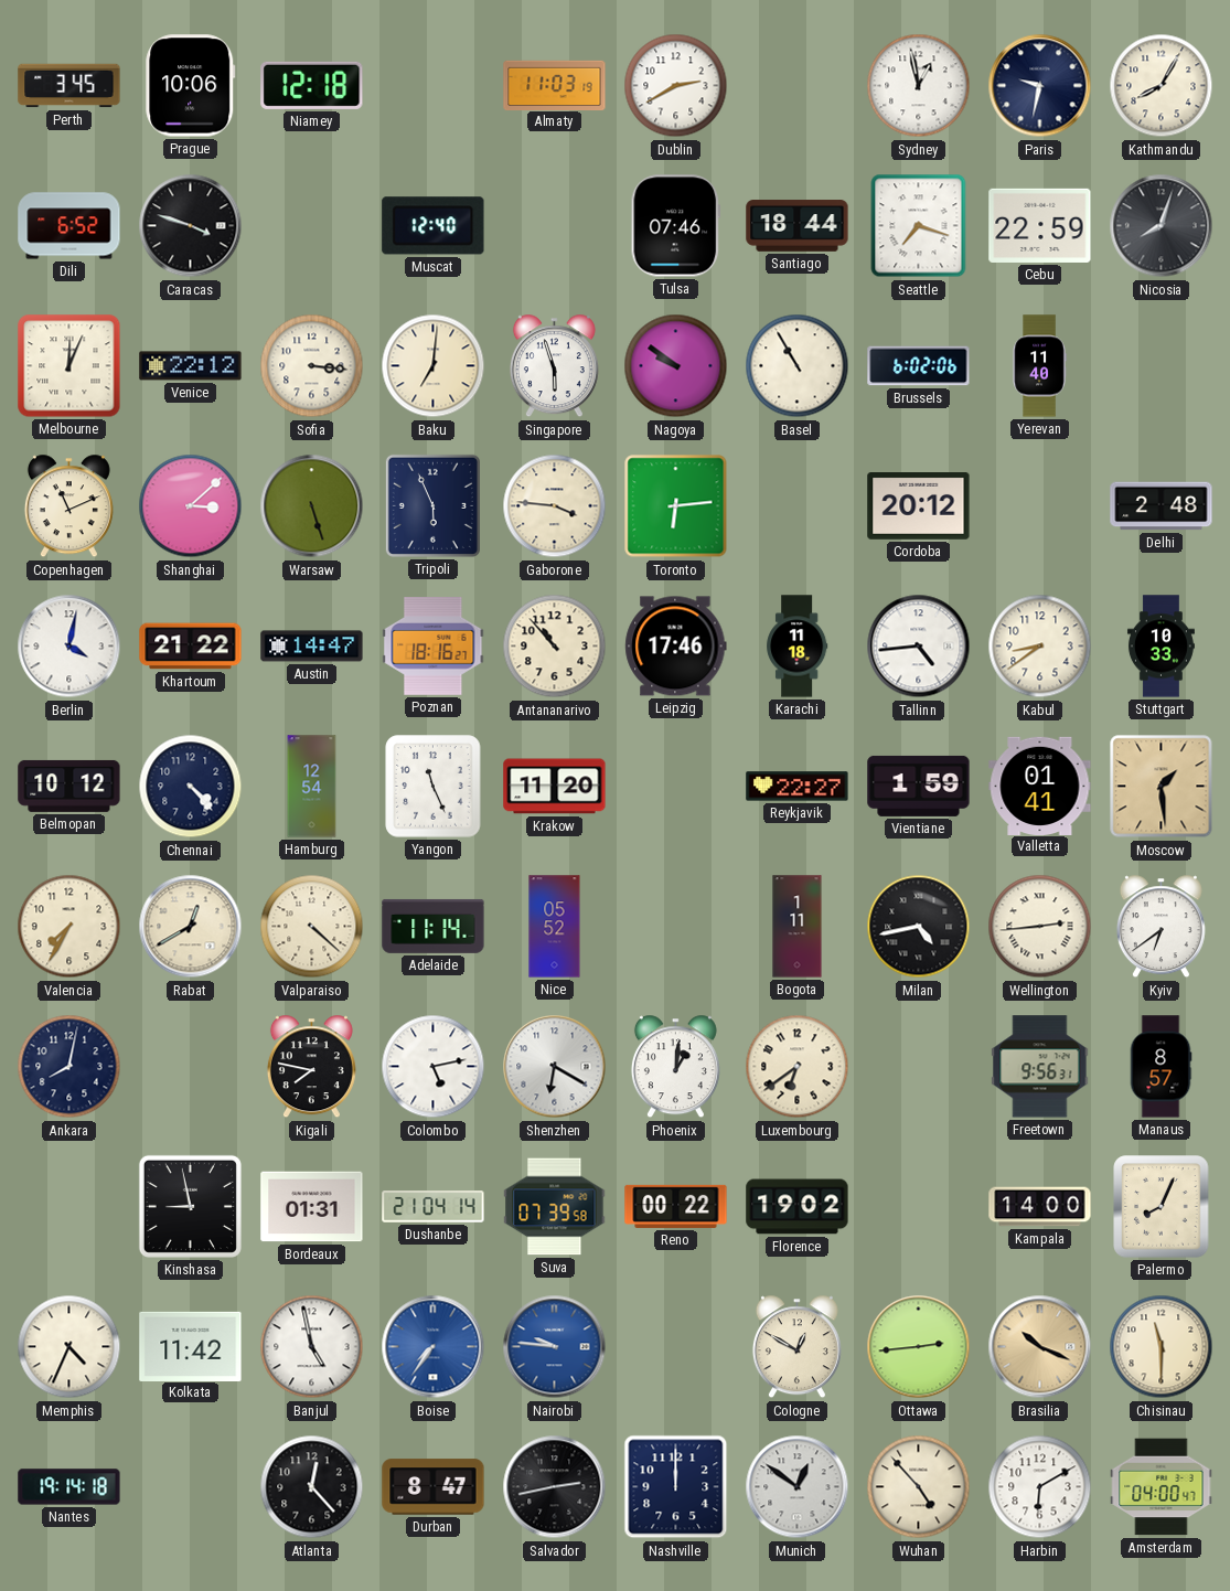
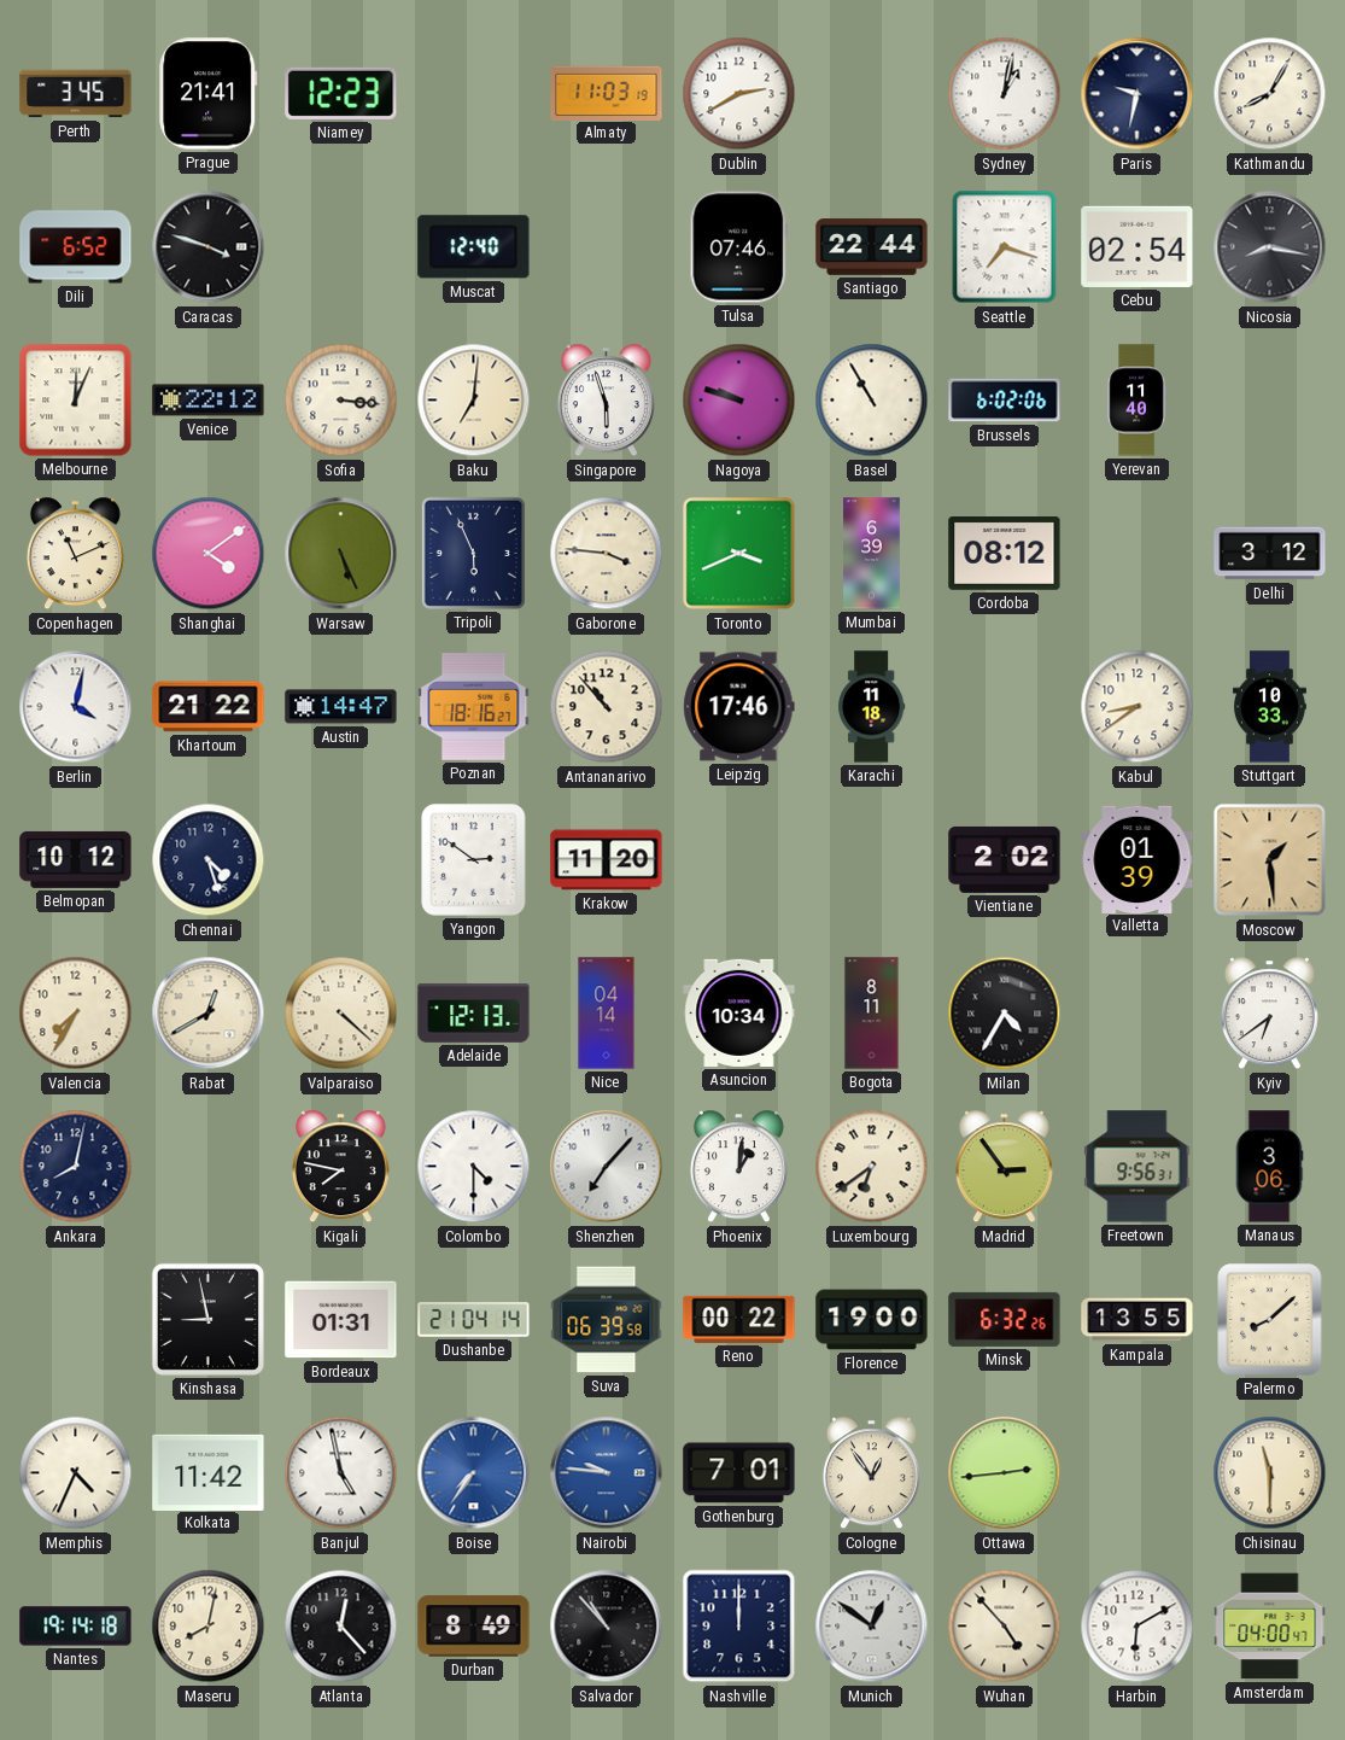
Prague: 10:06 -> 21:41
Niamey: 12:18 -> 12:23
Sydney: 12:58 -> 1:02
Santiago: 18:44 -> 22:44
Cebu: 22:59 -> 02:54
Nicosia: 8:03 -> 8:17
Nagoya: 9:51 -> 9:48
Shanghai: 3:08 -> 4:09
Warsaw: 5:27 -> 5:26
Toronto: 6:14 -> 3:41
Mumbai: none -> 6:39
Cordoba: 20:12 -> 08:12
Delhi: 2:48 -> 3:12
Tallinn: 4:44 -> none
Chennai: 4:23 -> 4:27
Hamburg: 12:54 -> none
Yangon: 11:26 -> 2:51
Reykjavik: 22:27 -> none
Vientiane: 1:59 -> 2:02
Valletta: 01:41 -> 01:39
Adelaide: 11:14 -> 12:13
Nice: 05:52 -> 04:14
Asuncion: none -> 10:34
Bogota: 1:11 -> 8:11
Milan: 4:43 -> 4:35
Wellington: 2:44 -> none
Colombo: 5:13 -> 4:30
Shenzhen: 6:20 -> 7:07
Madrid: none -> 2:54
Manaus: 8:57 -> 3:06
Suva: 07:39 -> 06:39
Florence: 19:02 -> 19:00
Minsk: none -> 6:32
Kampala: 14:00 -> 13:55
Palermo: 8:04 -> 8:08
Gothenburg: none -> 7:01
Cologne: 12:50 -> 12:54
Brasilia: 10:19 -> none
Maseru: none -> 8:02
Durban: 8:47 -> 8:49
Salvador: 2:43 -> 10:53
